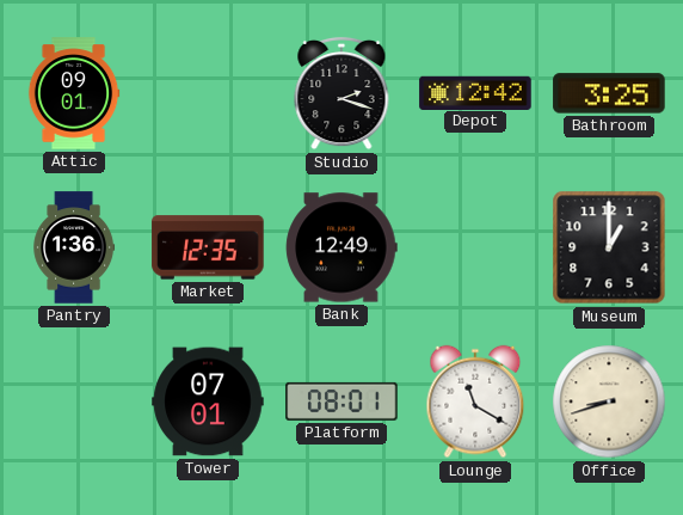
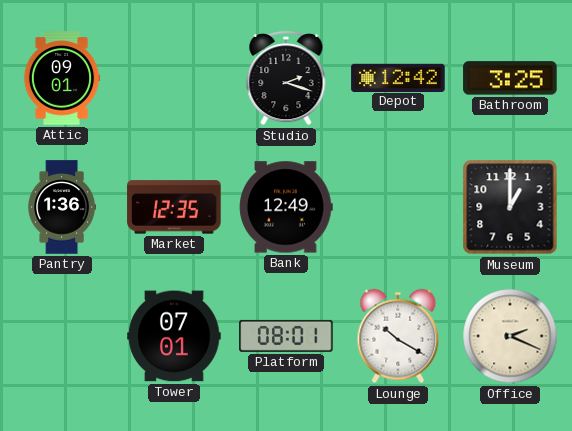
Lounge: 11:20 -> 10:20
Office: 8:42 -> 2:19
